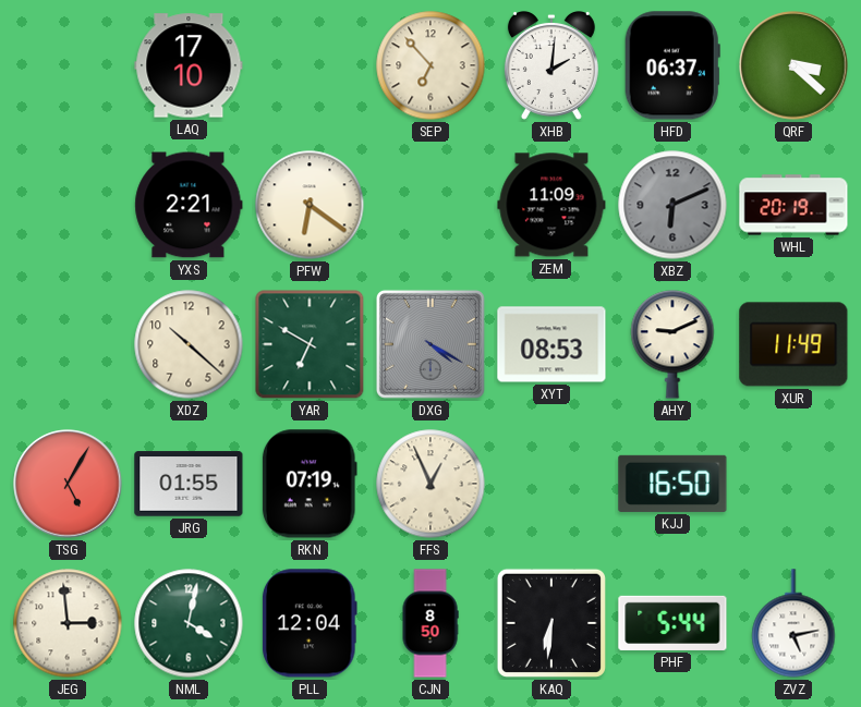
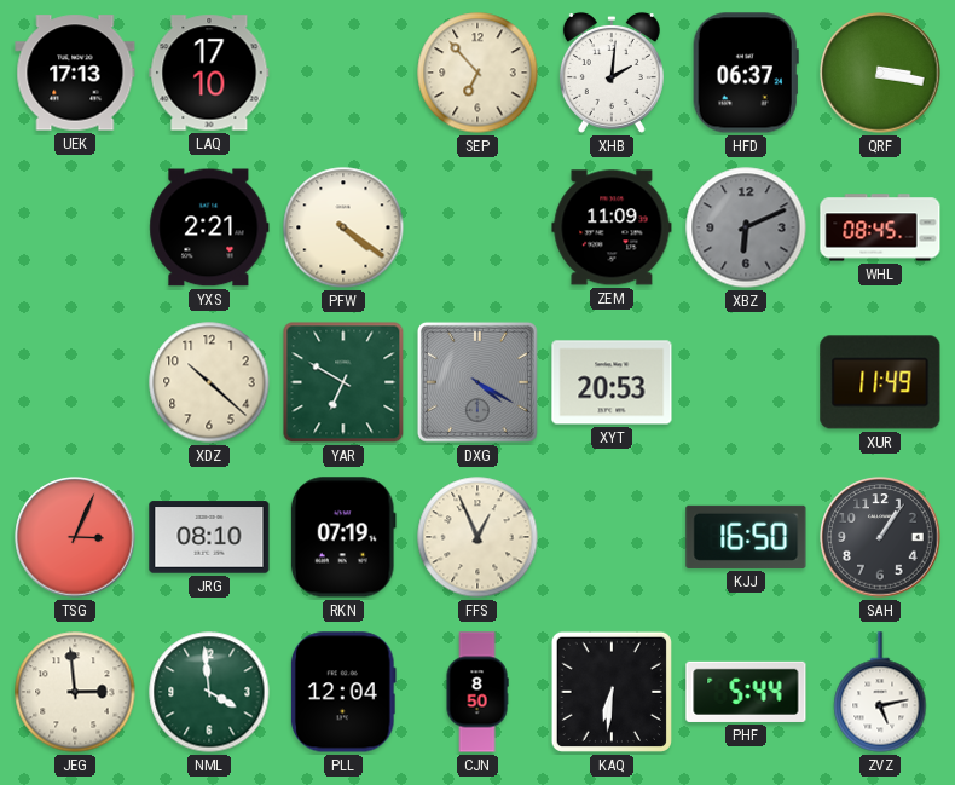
UEK: none -> 17:13
QRF: 3:22 -> 3:17
PFW: 6:21 -> 4:21
WHL: 20:19 -> 08:45
XYT: 08:53 -> 20:53
AHY: 9:11 -> none
TSG: 5:05 -> 3:04
JRG: 01:55 -> 08:10
SAH: none -> 1:06
NML: 4:02 -> 3:59
